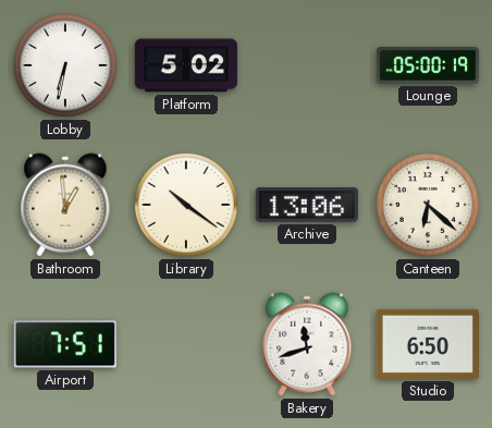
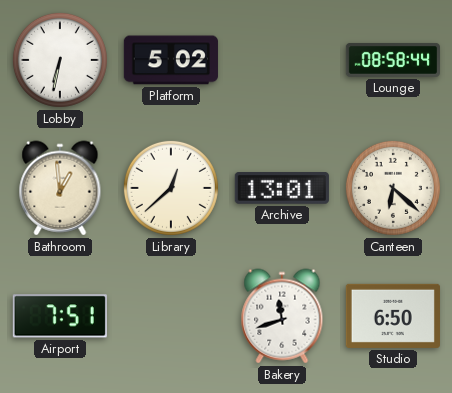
Lounge: 05:00 -> 08:58
Library: 10:21 -> 12:38
Archive: 13:06 -> 13:01
